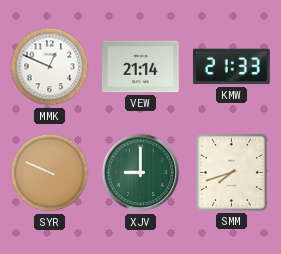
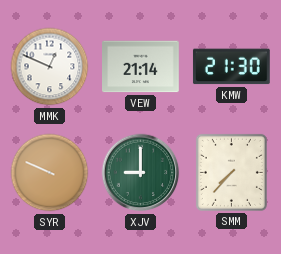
KMW: 21:33 -> 21:30
SMM: 7:42 -> 7:37
